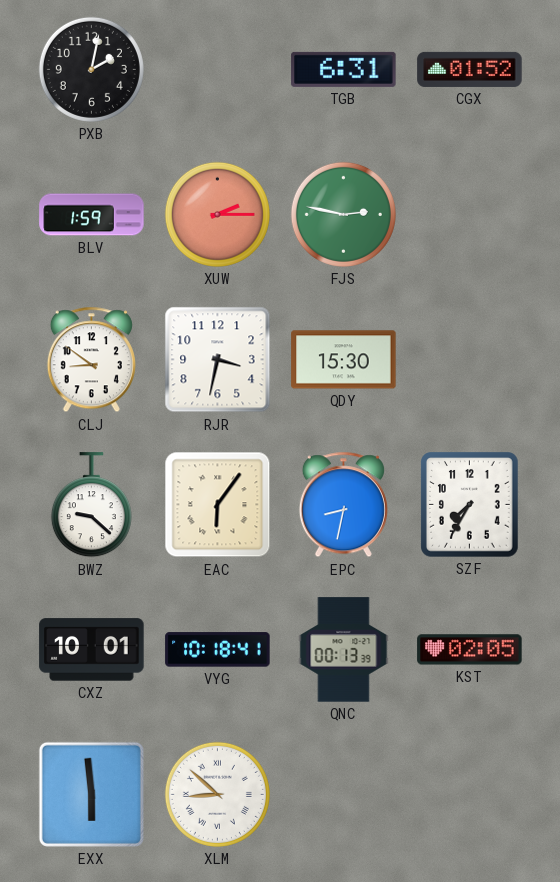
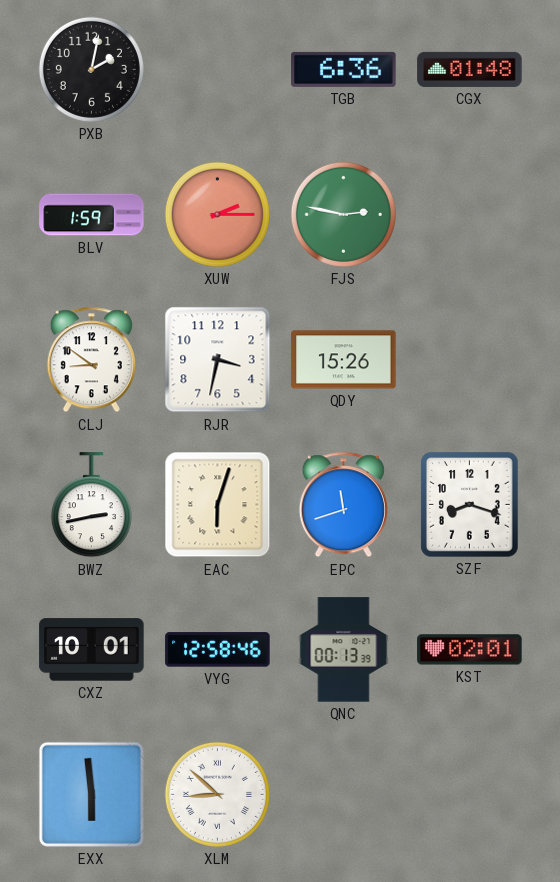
TGB: 6:31 -> 6:36
CGX: 01:52 -> 01:48
QDY: 15:30 -> 15:26
BWZ: 9:22 -> 2:43
EAC: 6:06 -> 6:03
EPC: 8:32 -> 11:42
SZF: 7:35 -> 8:18
VYG: 10:18 -> 12:58
KST: 02:05 -> 02:01
